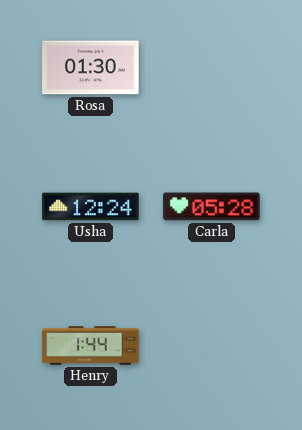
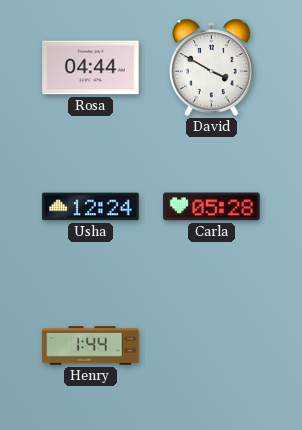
Rosa: 01:30 -> 04:44
David: none -> 3:50
